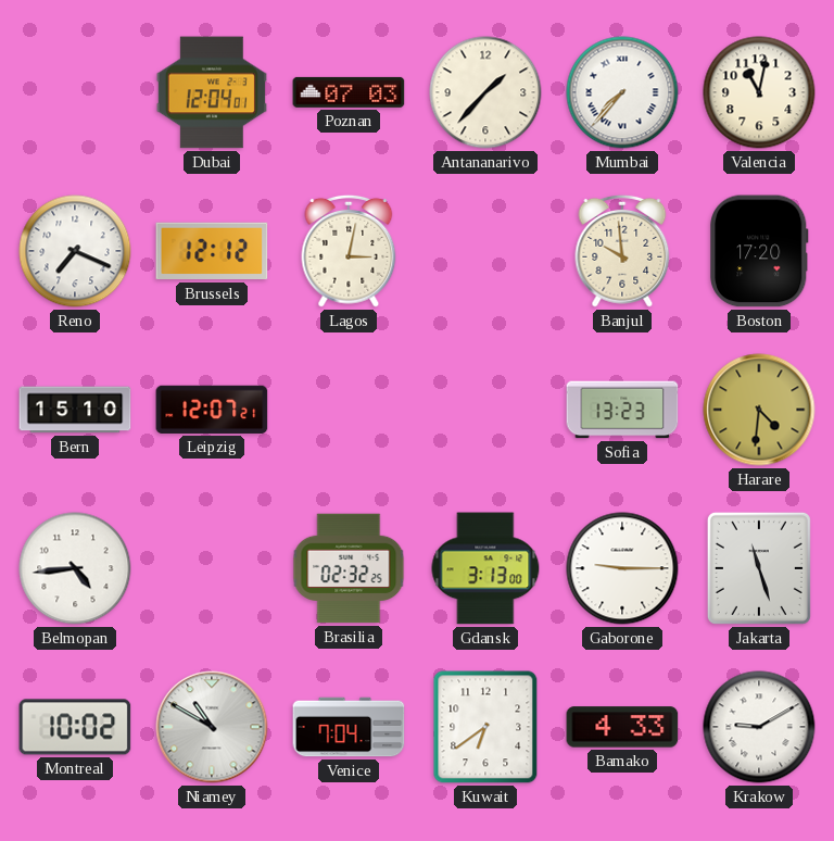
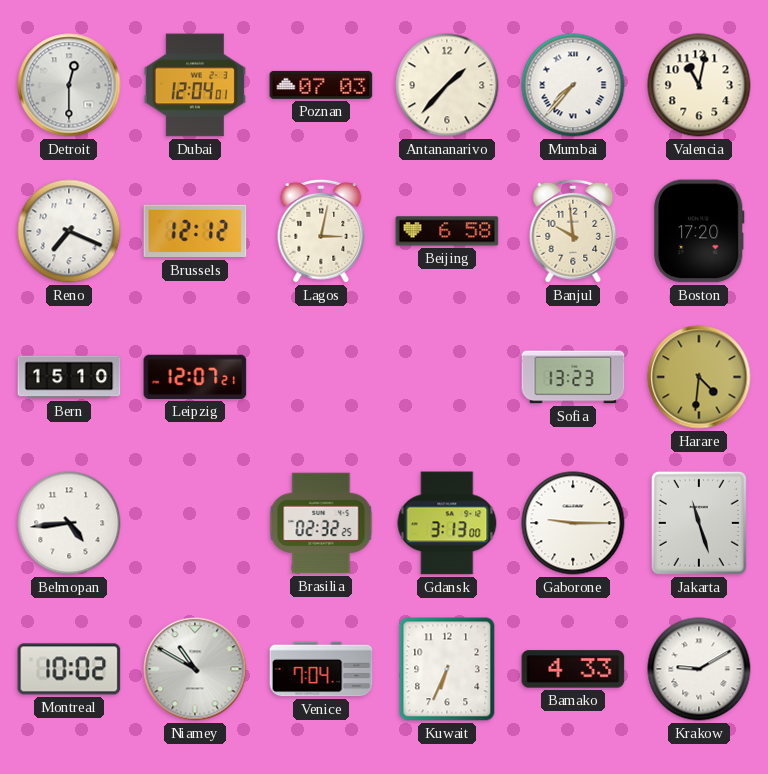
Detroit: none -> 12:30
Beijing: none -> 6:58
Kuwait: 6:39 -> 6:34
